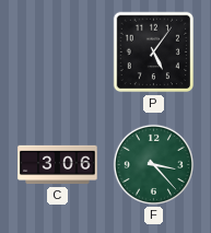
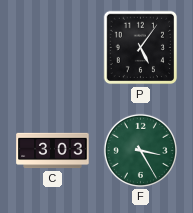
C: 3:06 -> 3:03
F: 3:23 -> 3:25
